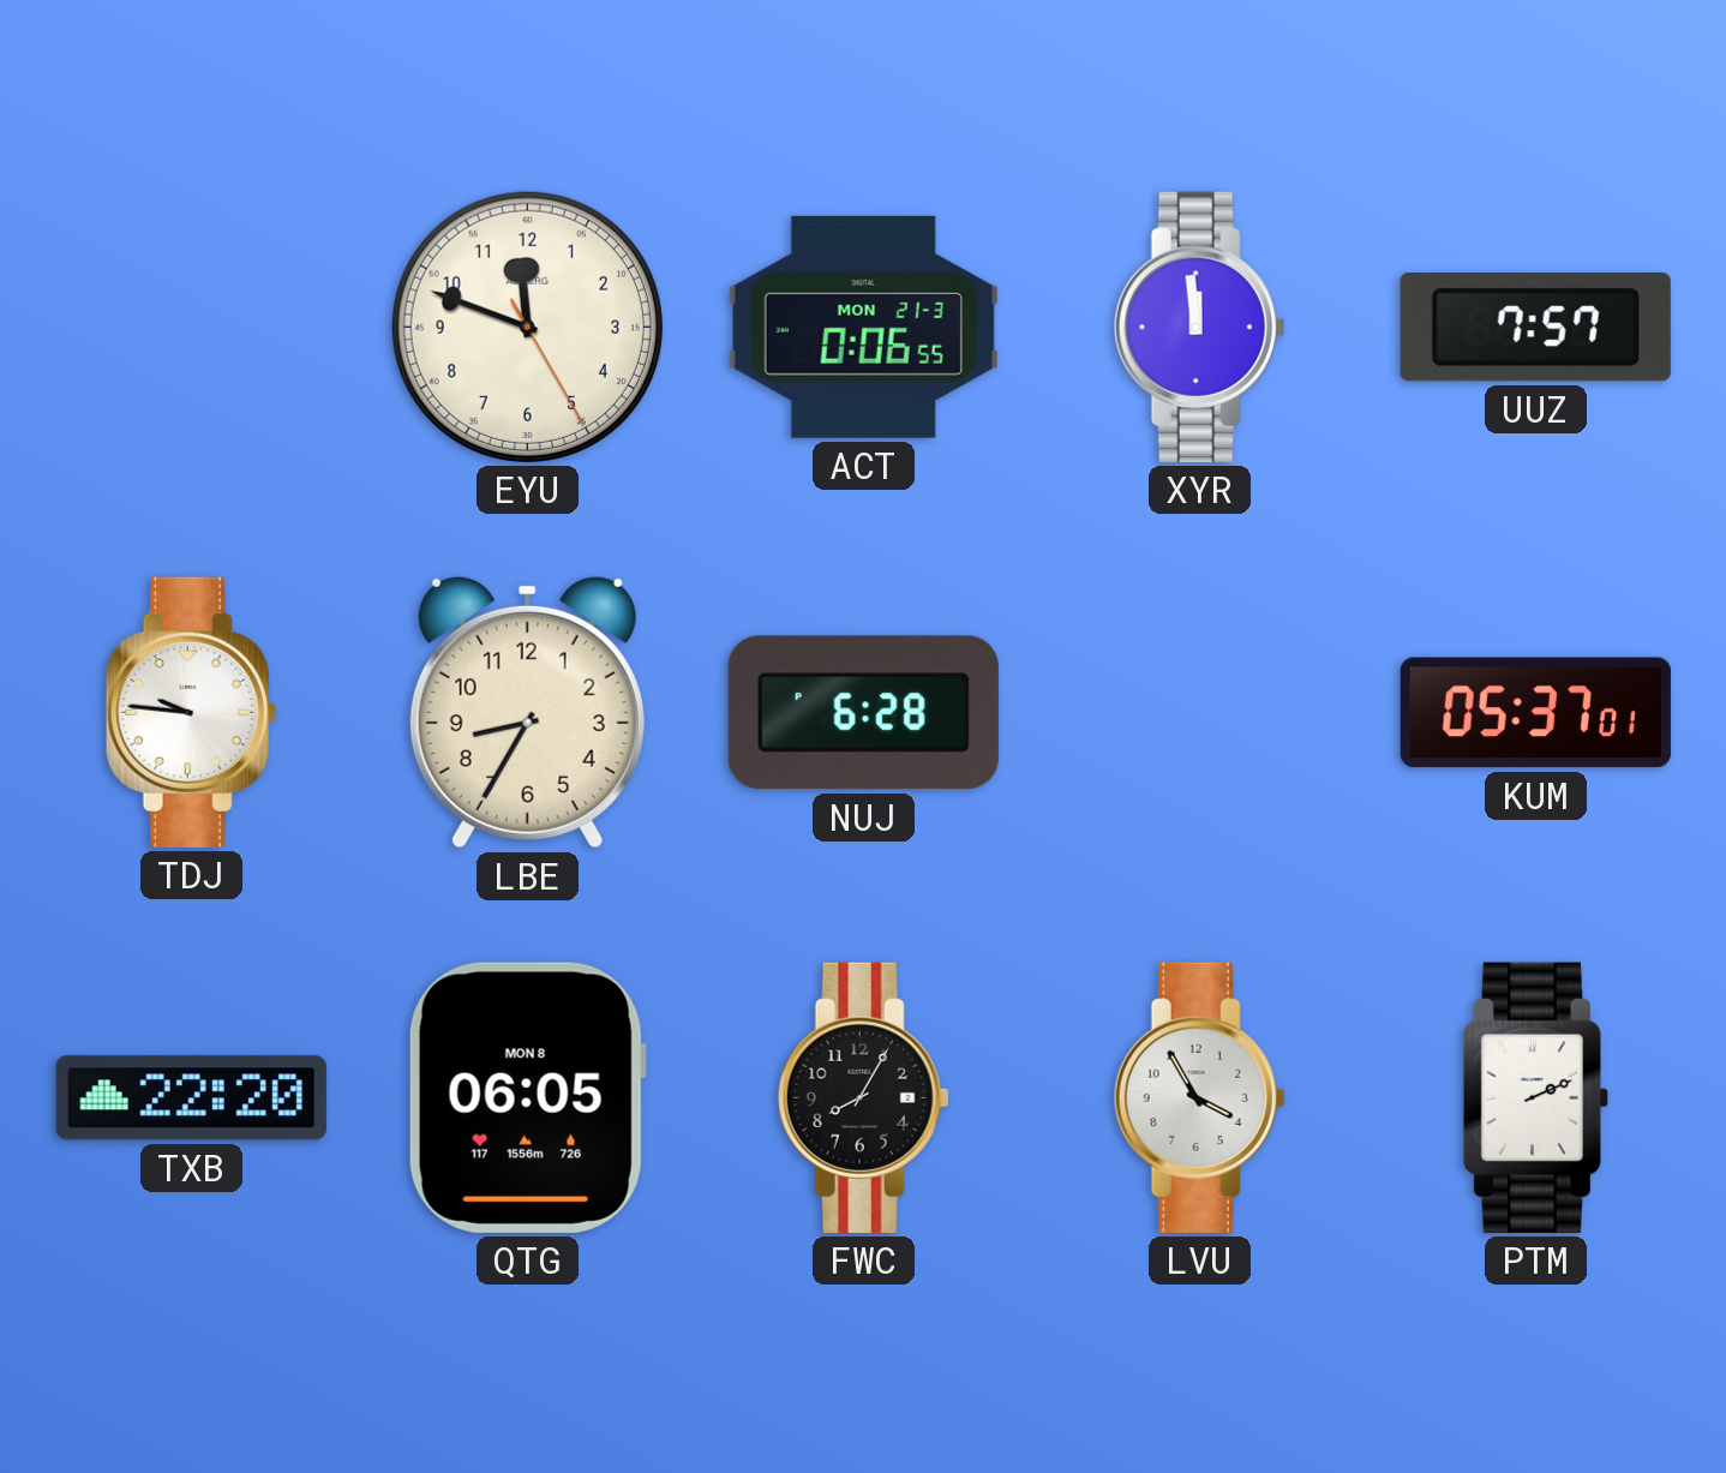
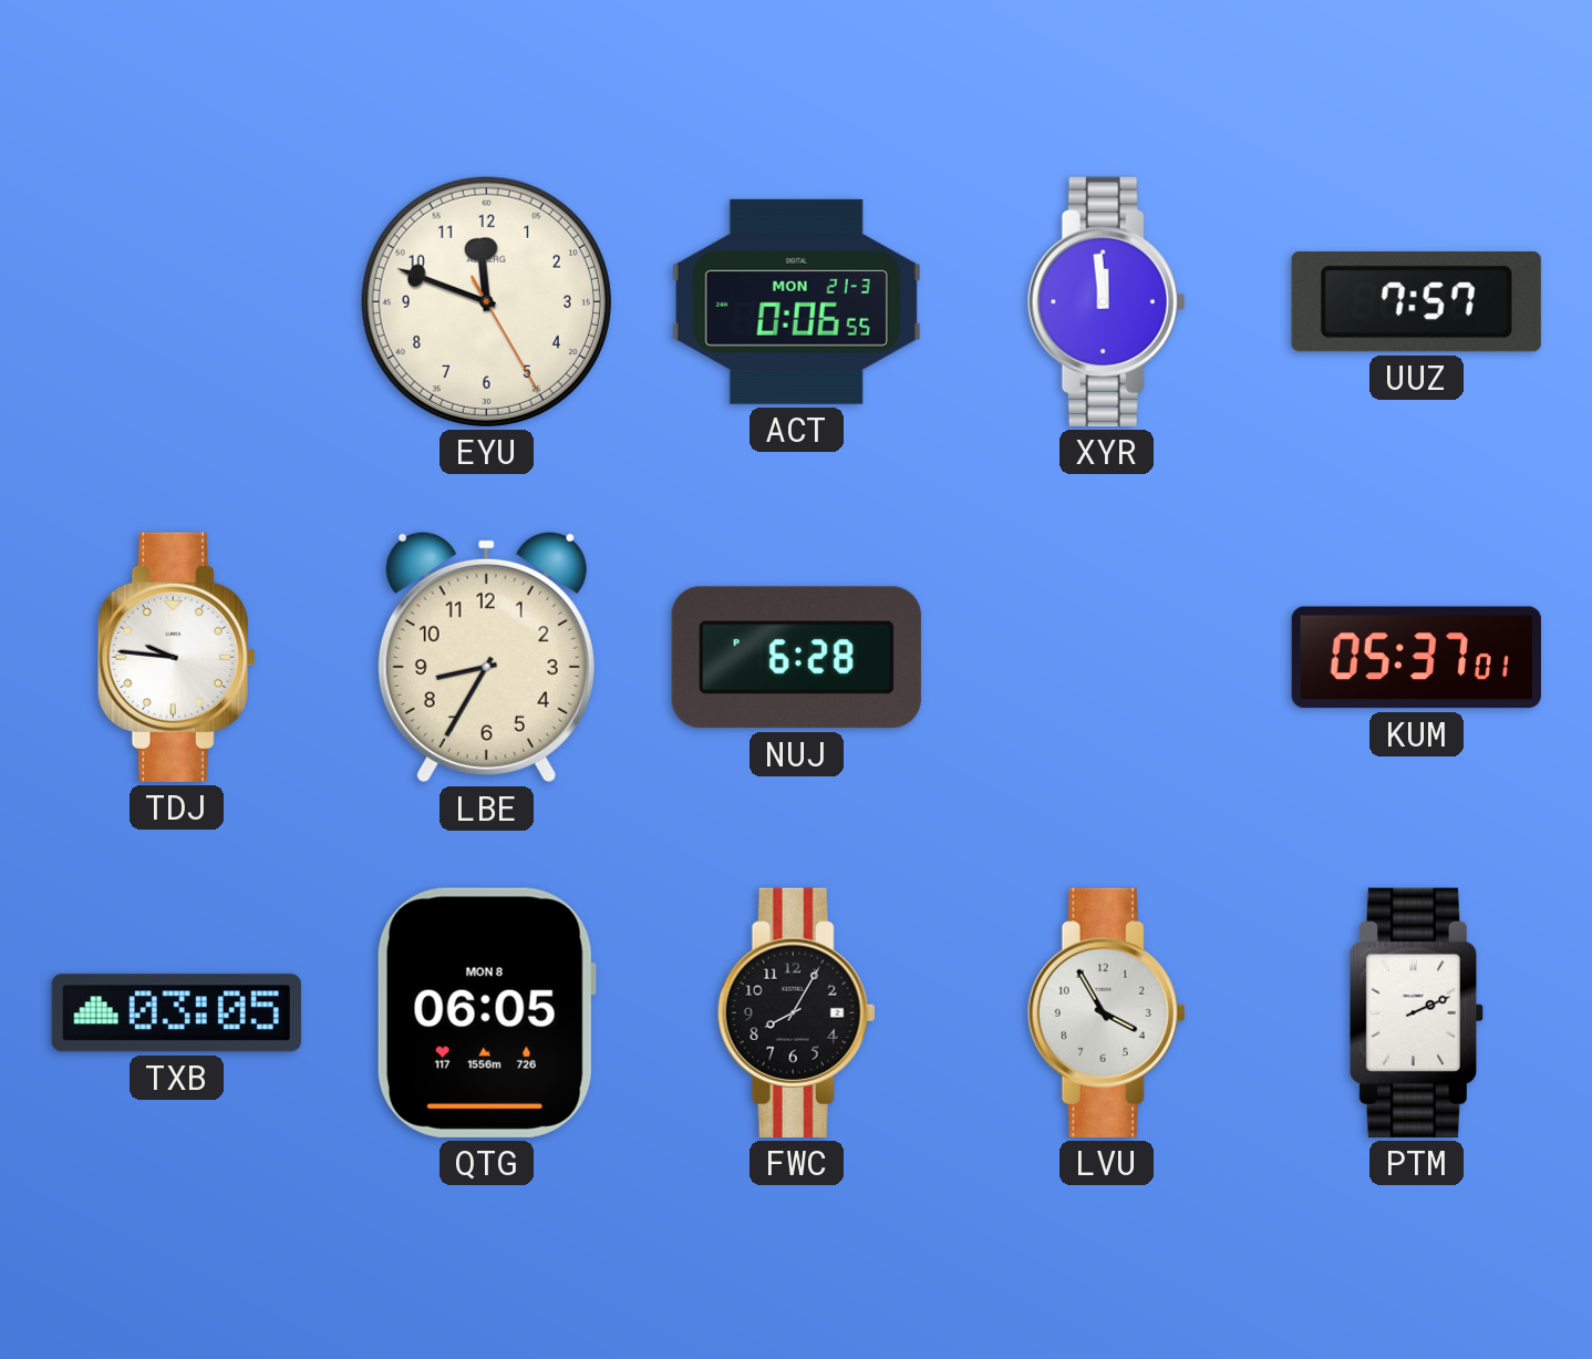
TXB: 22:20 -> 03:05
